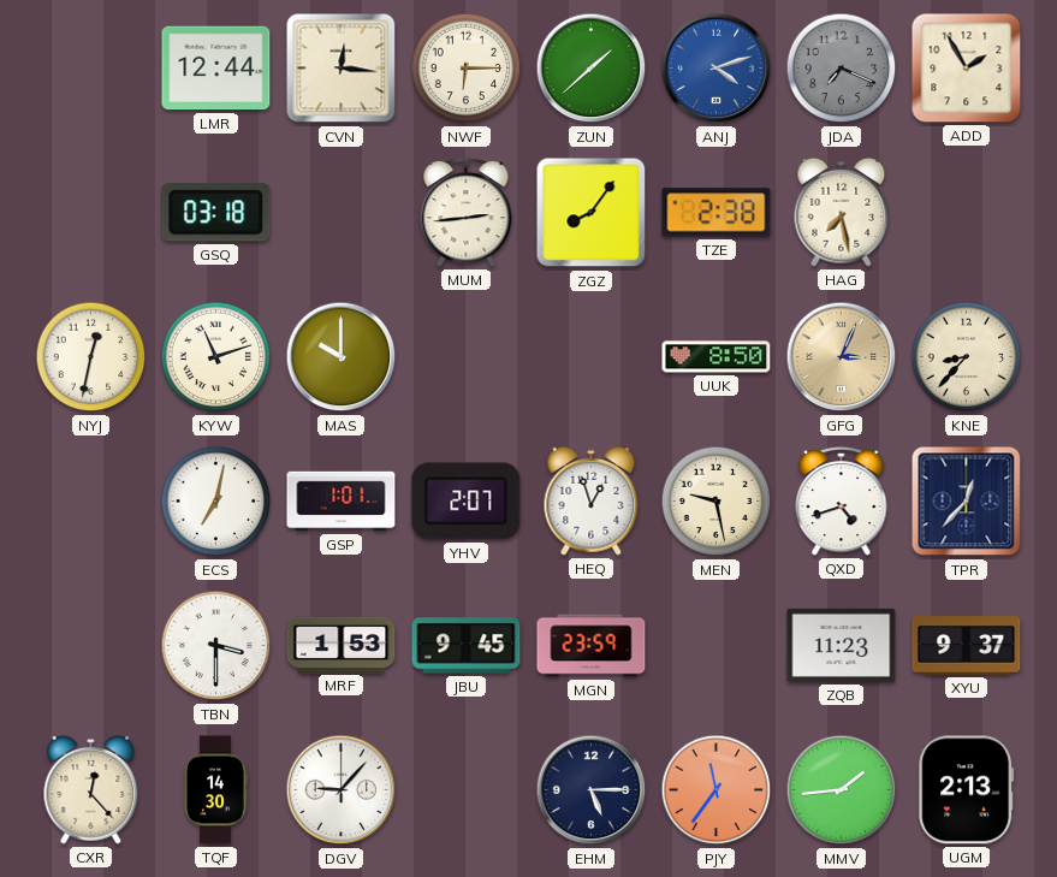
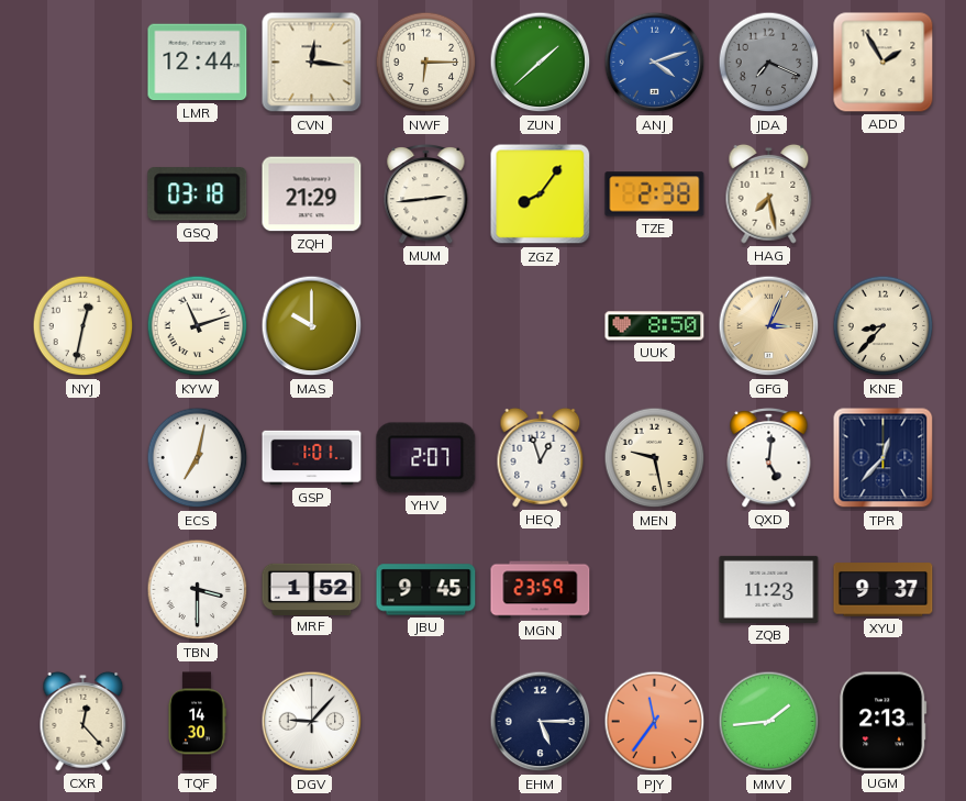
ZQH: none -> 21:29
QXD: 4:42 -> 5:01
MRF: 1:53 -> 1:52
